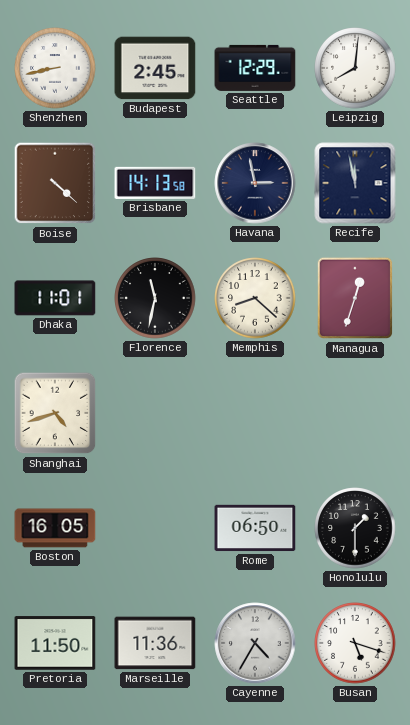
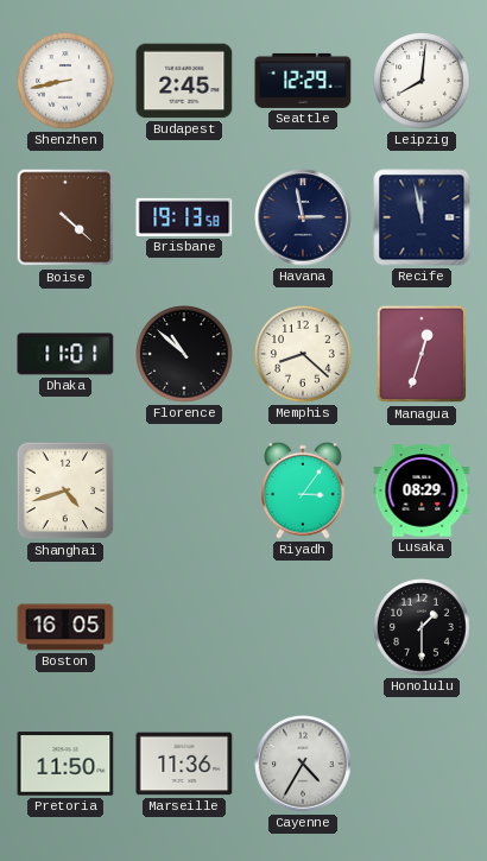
Brisbane: 14:13 -> 19:13
Florence: 11:32 -> 10:52
Riyadh: none -> 3:06
Lusaka: none -> 08:29
Rome: 06:50 -> none
Busan: 5:18 -> none
